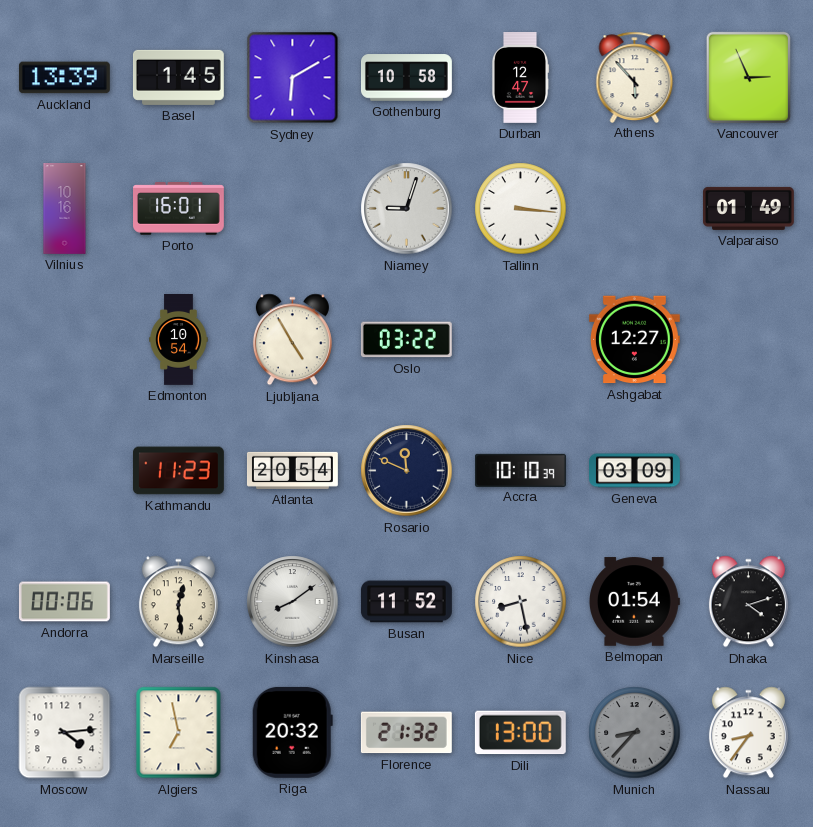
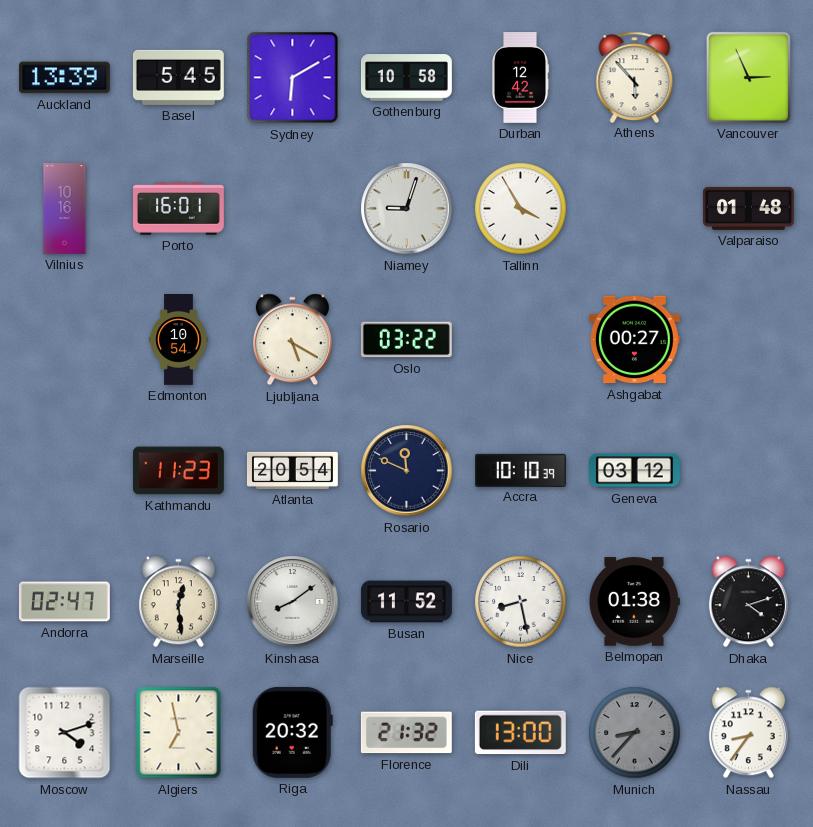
Basel: 1:45 -> 5:45
Durban: 12:47 -> 12:42
Tallinn: 3:16 -> 3:55
Valparaiso: 01:49 -> 01:48
Ljubljana: 4:55 -> 5:20
Ashgabat: 12:27 -> 00:27
Geneva: 03:09 -> 03:12
Andorra: 00:06 -> 02:47
Belmopan: 01:54 -> 01:38
Moscow: 4:14 -> 4:12
